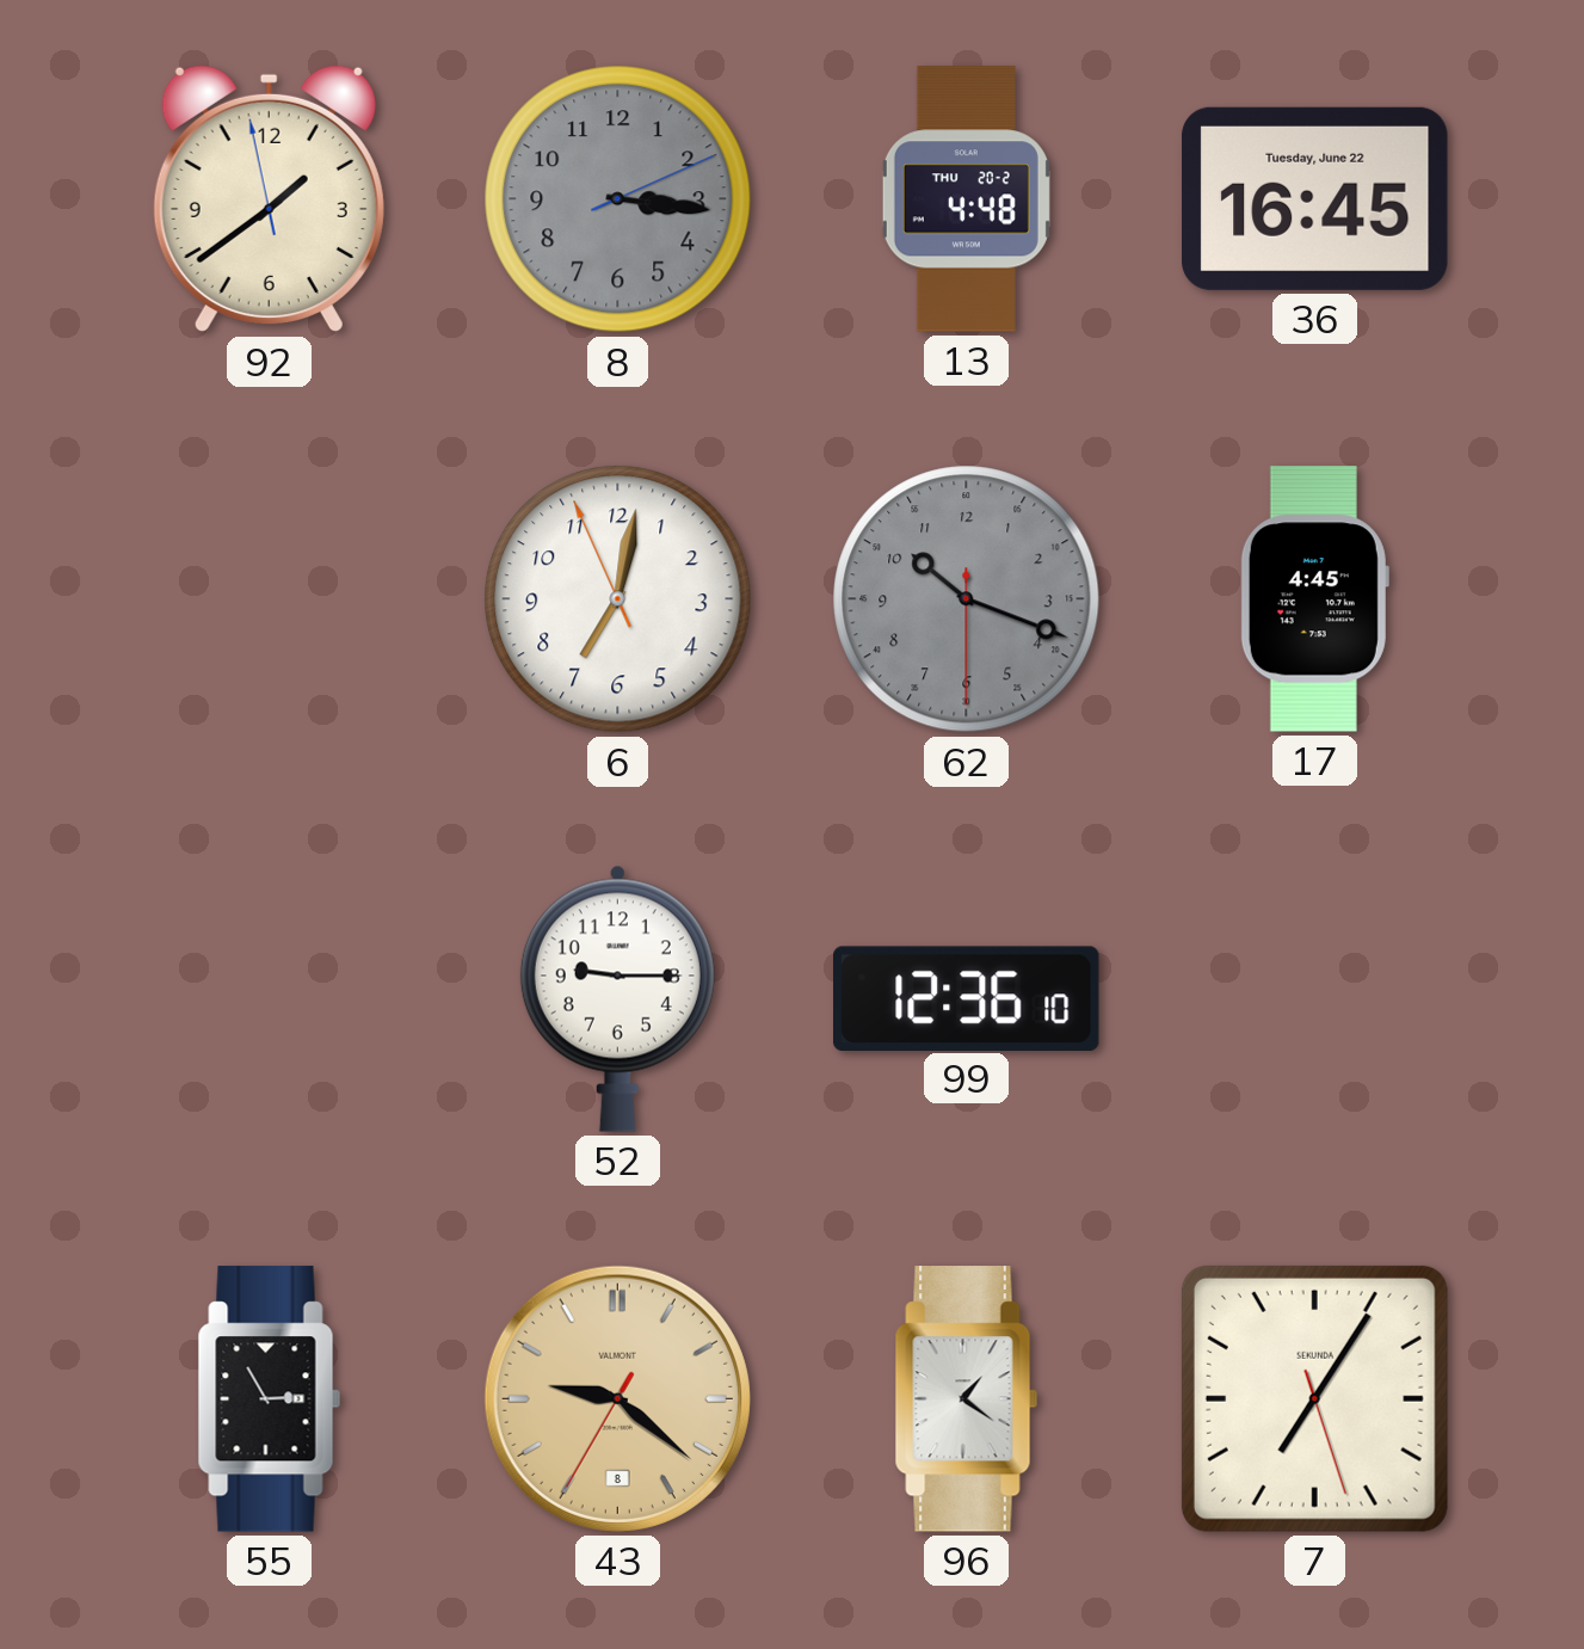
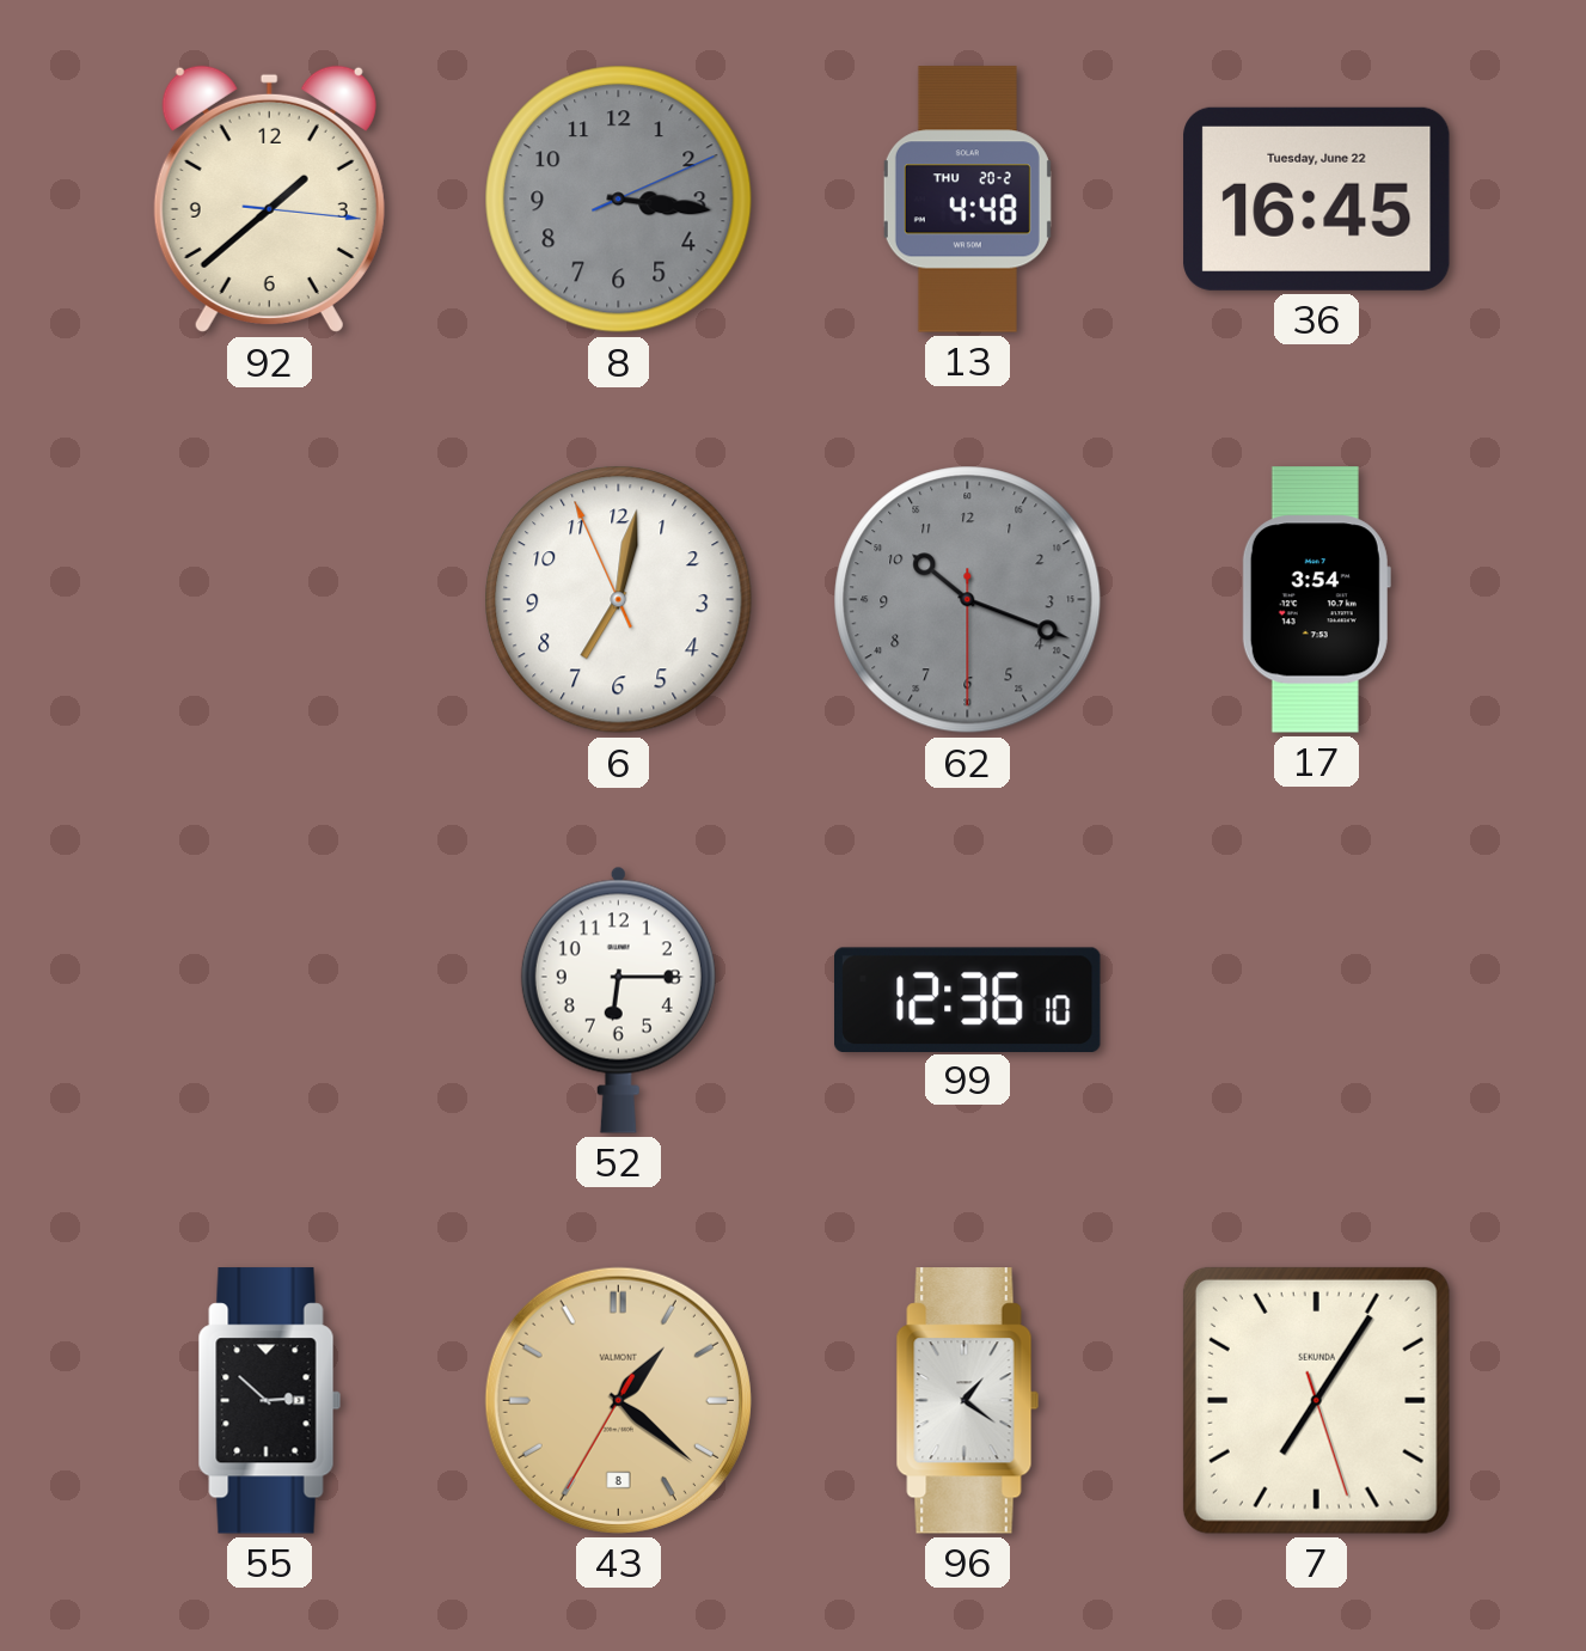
92: 1:38:58 -> 1:38:16
17: 4:45 -> 3:54
52: 9:15 -> 6:15
55: 2:55 -> 2:52
43: 9:21 -> 1:21
